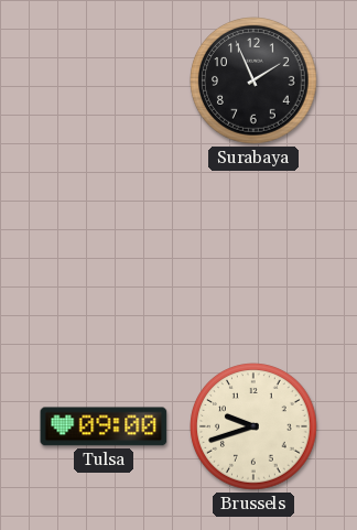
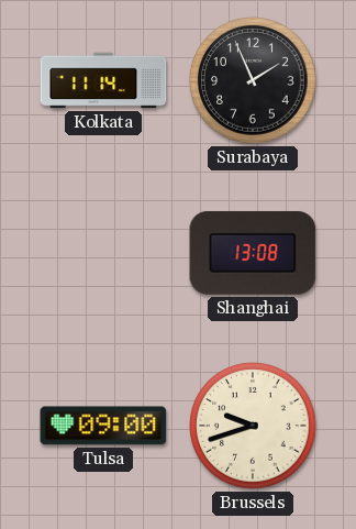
Kolkata: none -> 11:14
Shanghai: none -> 13:08
